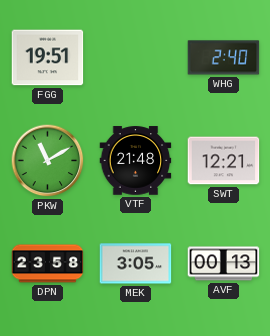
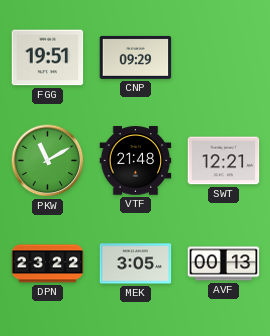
CNP: none -> 09:29
WHG: 2:40 -> none
DPN: 23:58 -> 23:22
